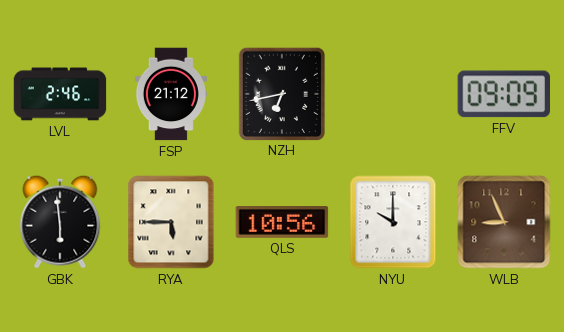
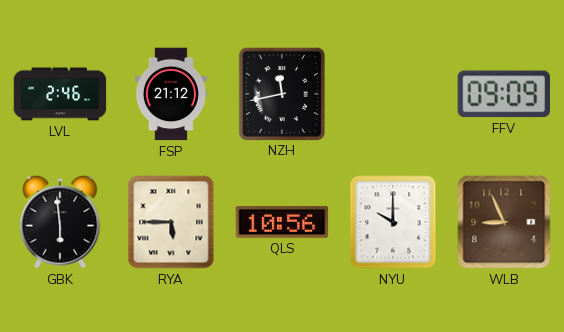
NZH: 6:43 -> 11:43
